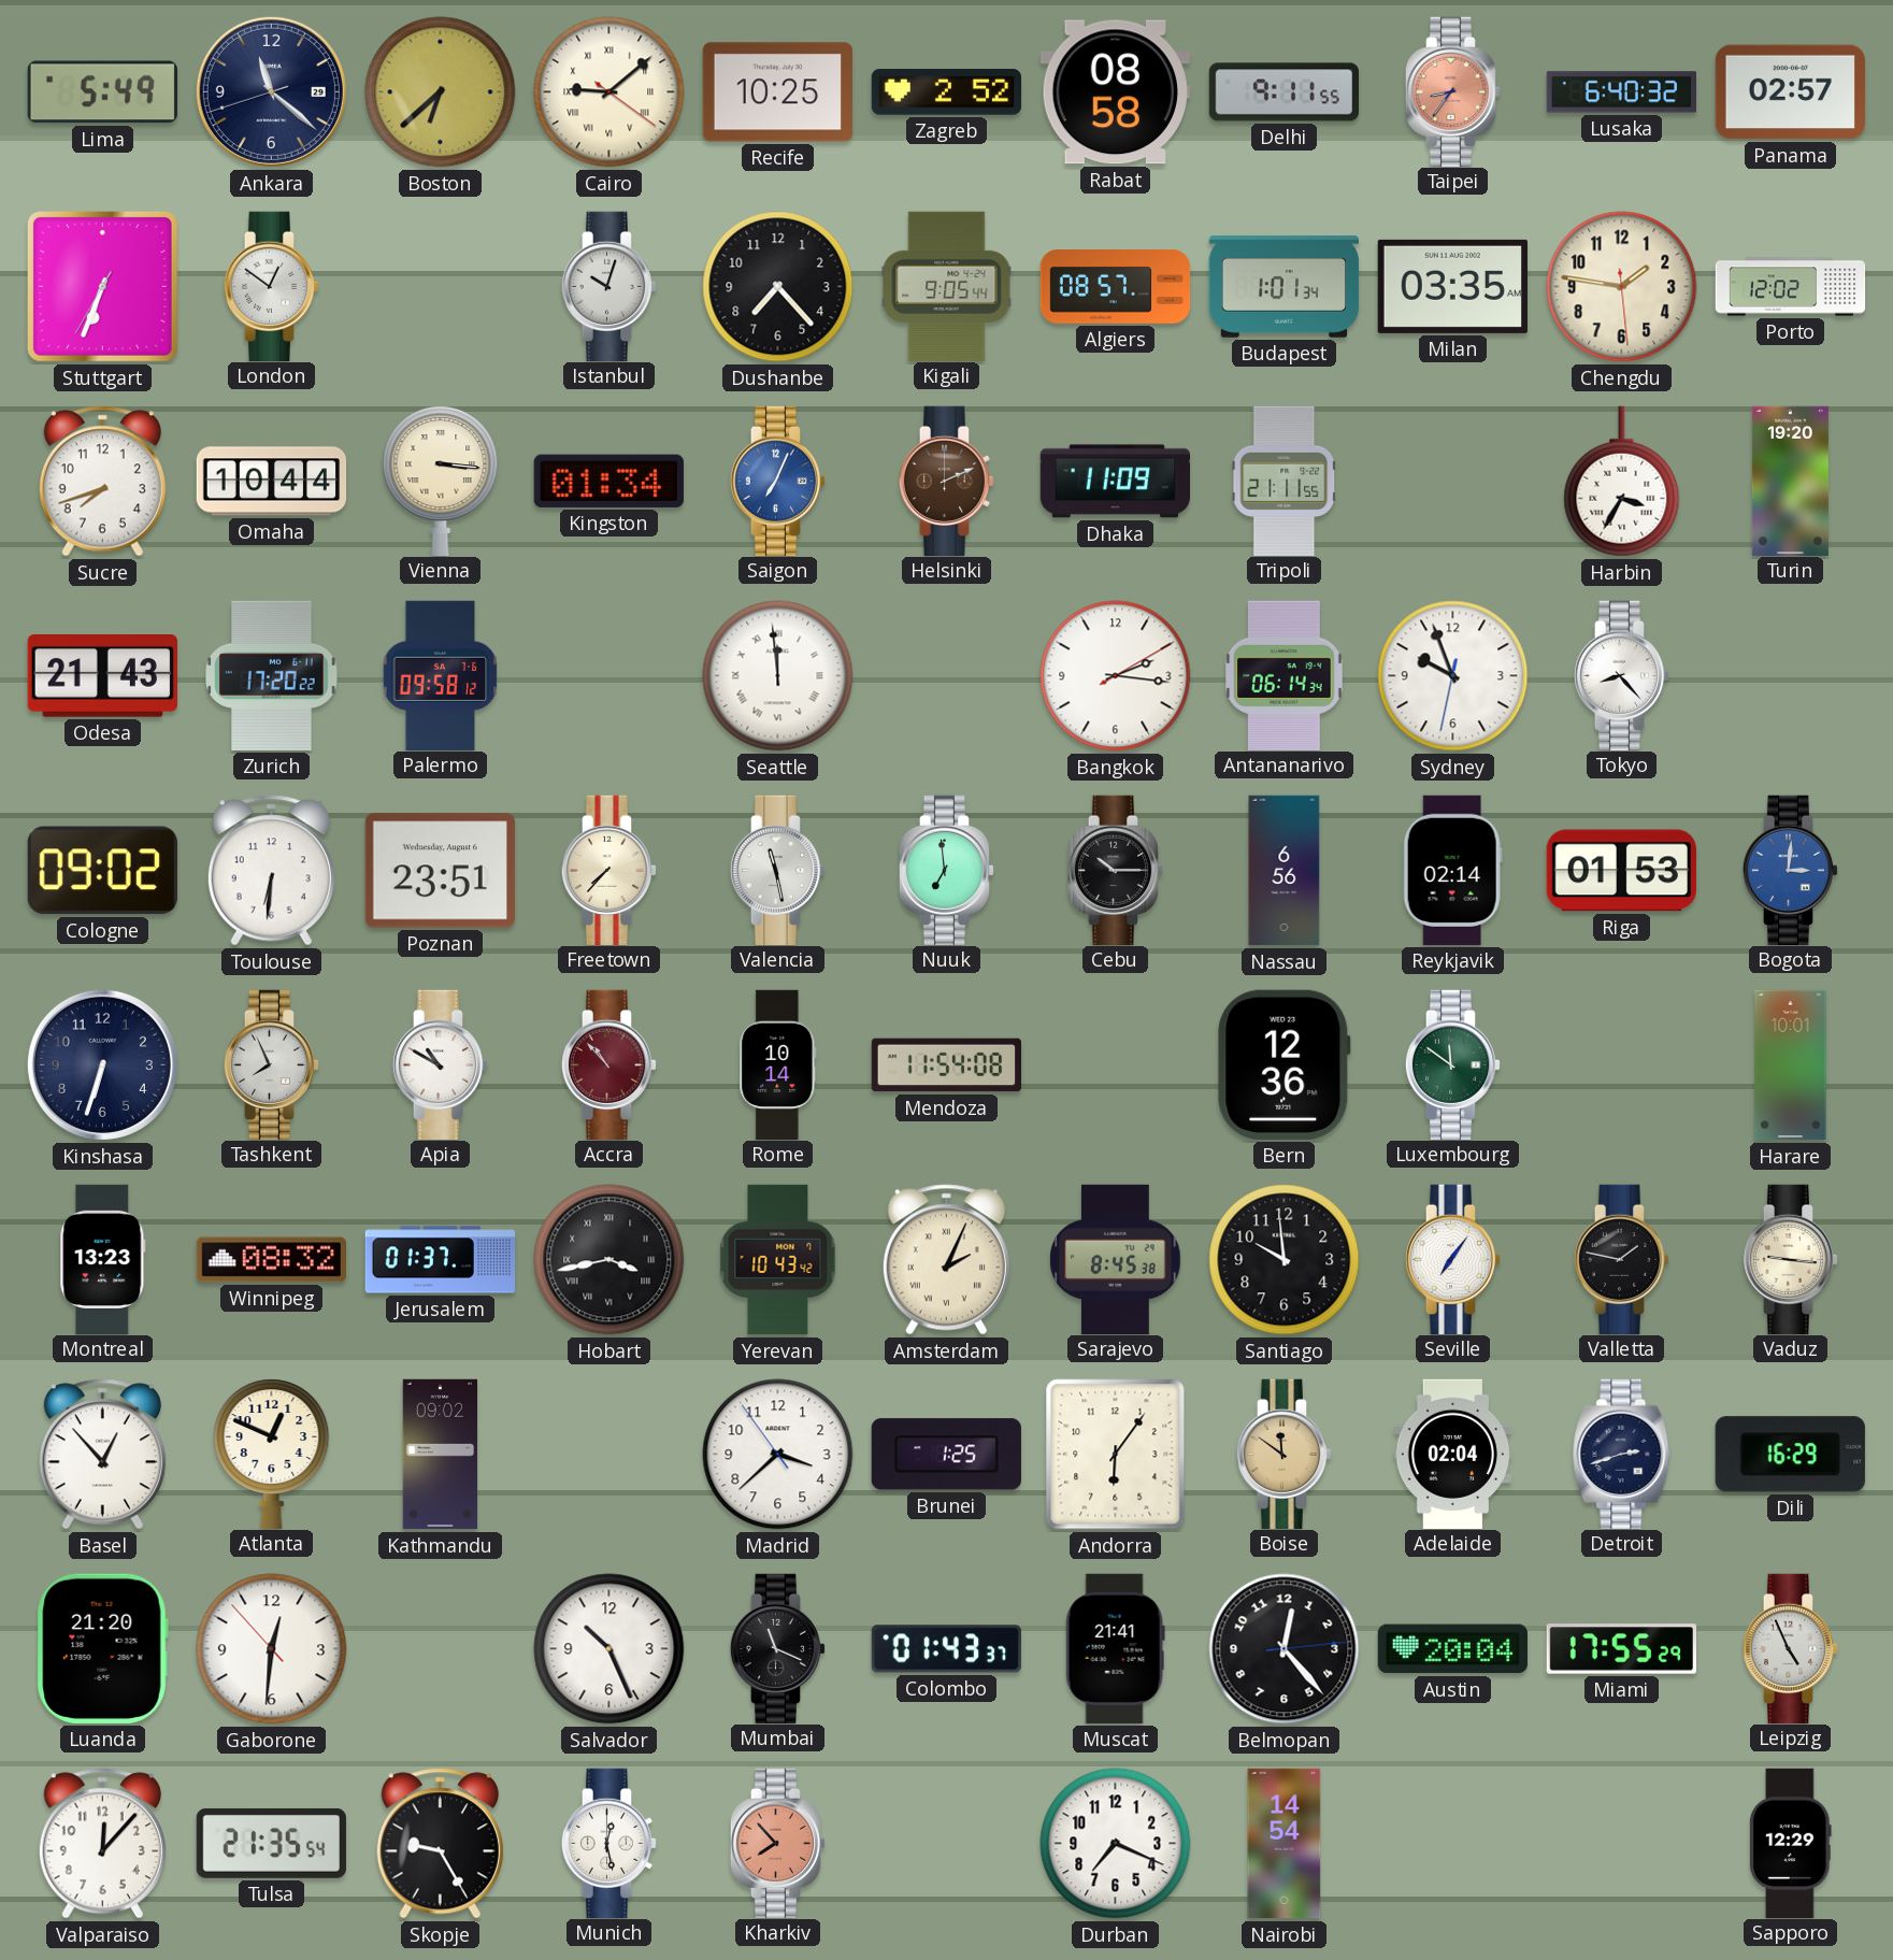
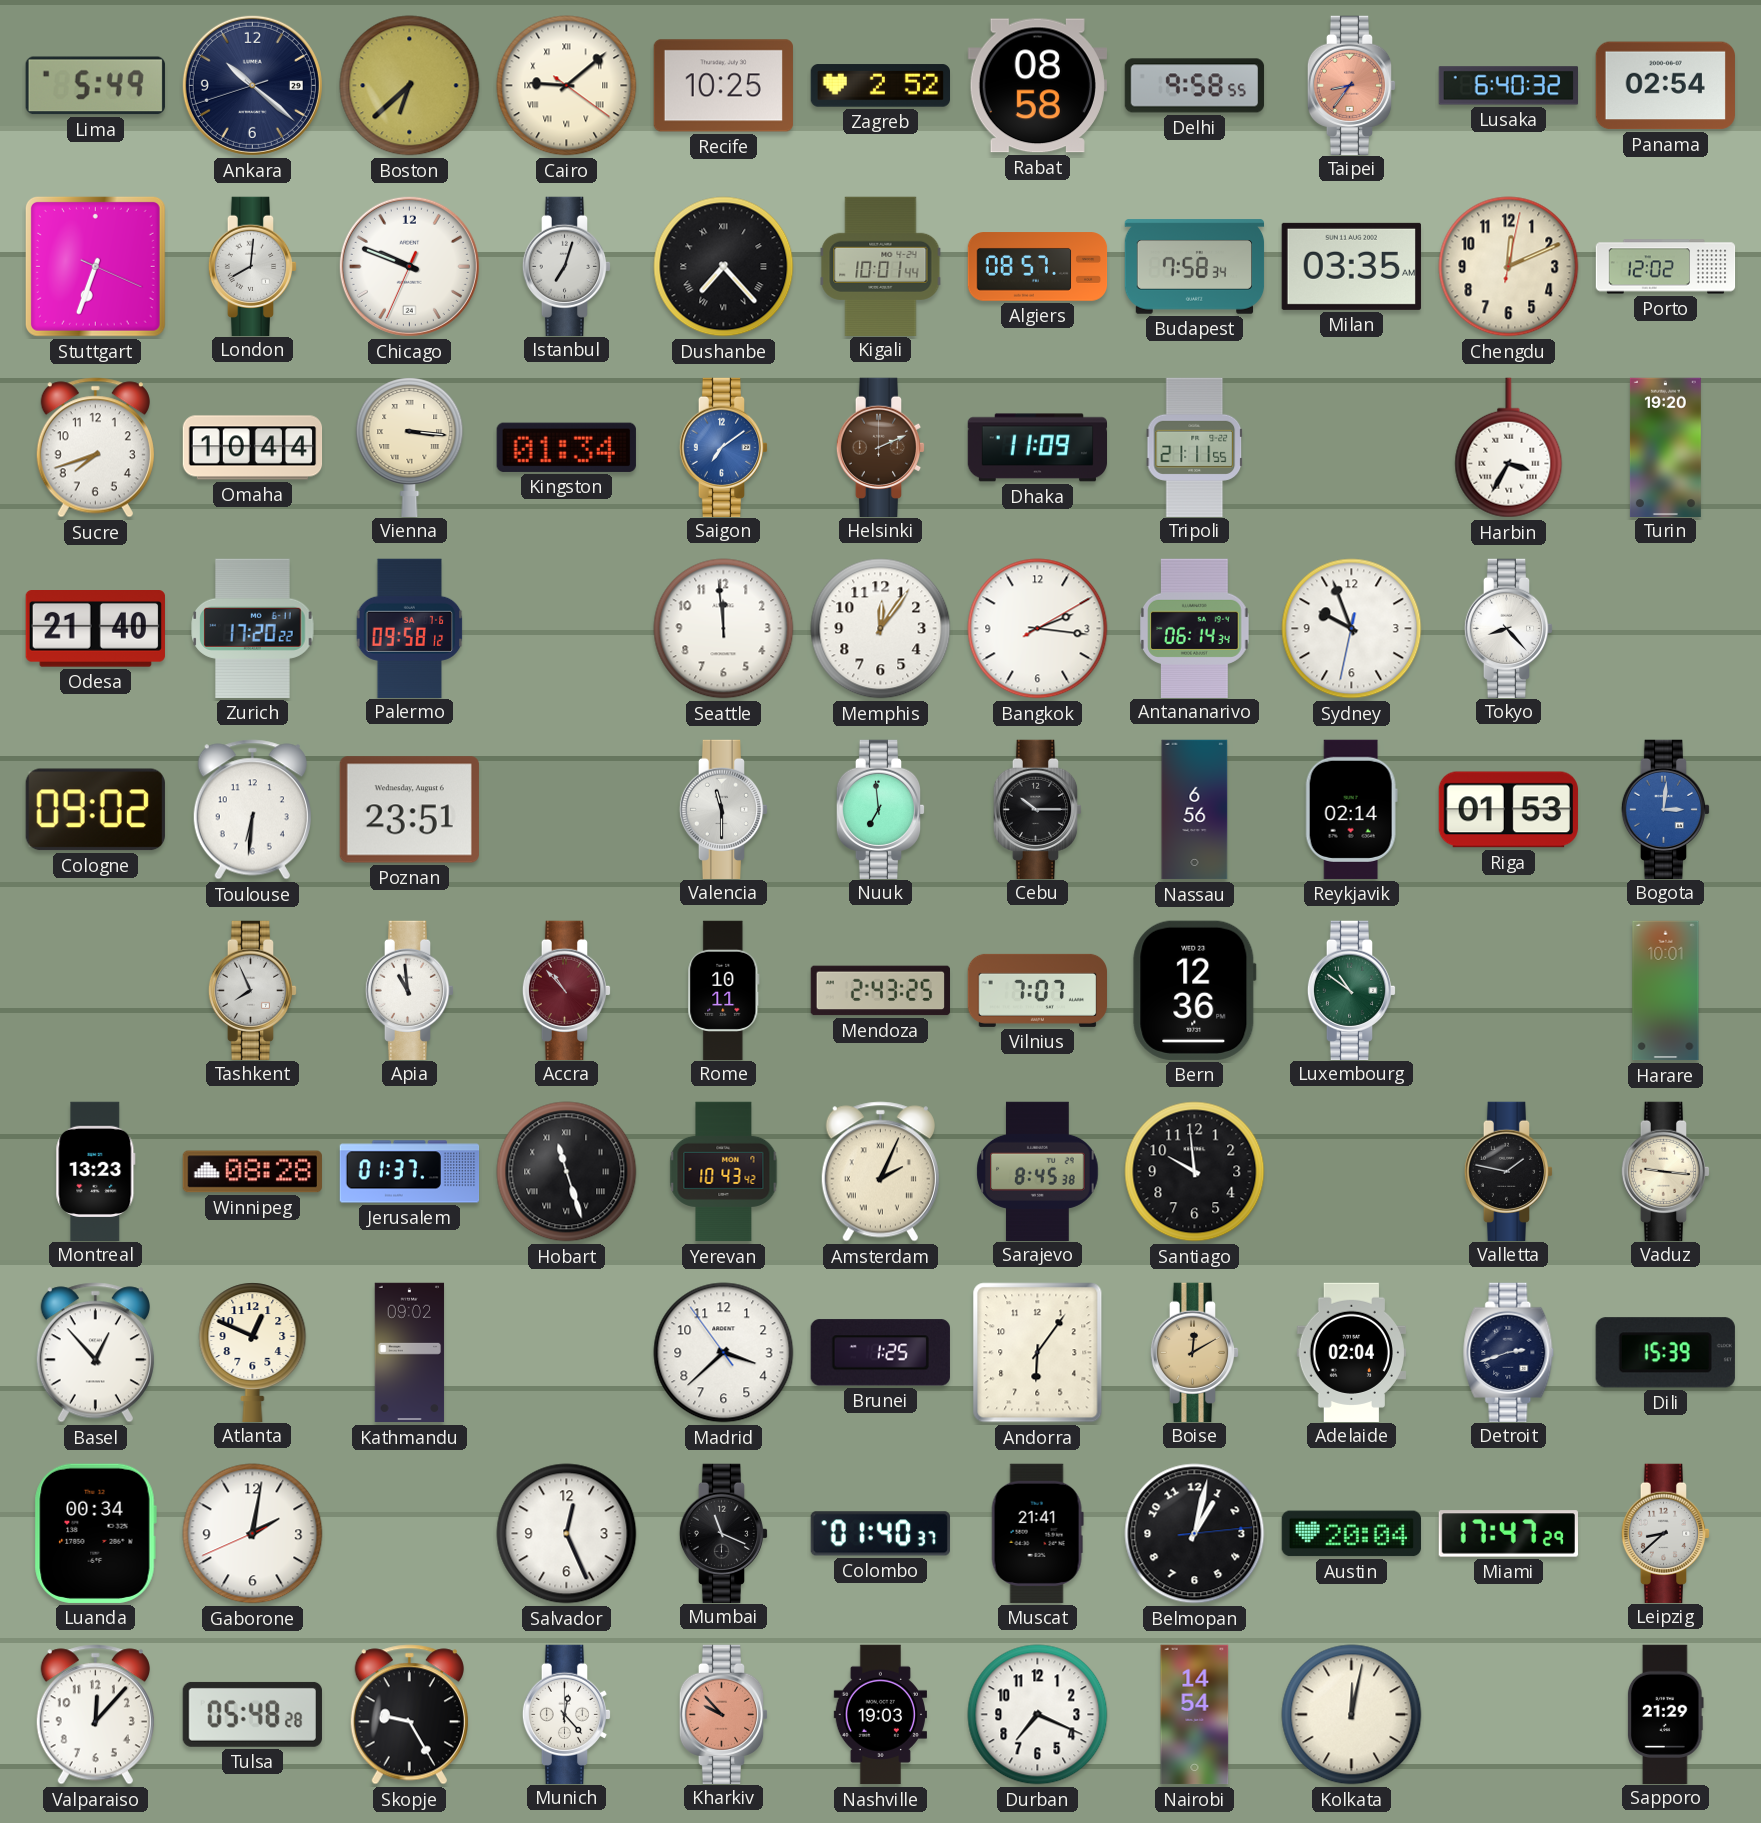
Ankara: 11:21 -> 10:21
Delhi: 9:11 -> 9:58
Panama: 02:57 -> 02:54
Stuttgart: 6:33:35 -> 6:33:19
London: 12:51 -> 8:01
Chicago: none -> 9:48
Istanbul: 10:03 -> 7:03
Dushanbe numerals: Arabic -> Roman
Kigali: 9:05 -> 10:01
Budapest: 1:01 -> 7:58
Chengdu: 1:46 -> 12:11
Saigon: 7:04 -> 7:09
Odesa: 21:43 -> 21:40
Seattle numerals: Roman -> Arabic
Memphis: none -> 12:06
Freetown: 7:37 -> none
Valencia: 11:28 -> 11:30
Kinshasa: 6:33 -> none
Apia: 10:50 -> 10:59
Rome: 10:14 -> 10:11
Mendoza: 11:54 -> 2:43
Vilnius: none -> 7:07
Luxembourg: 11:51 -> 10:51
Winnipeg: 08:32 -> 08:28
Hobart: 3:43 -> 11:27
Seville: 7:06 -> none
Boise: 11:51 -> 12:10
Dili: 16:29 -> 15:39
Luanda: 21:20 -> 00:34
Gaborone: 12:30 -> 2:01
Salvador: 10:26 -> 12:26
Colombo: 01:43 -> 01:40
Belmopan: 12:23 -> 1:02
Miami: 17:55 -> 17:47
Leipzig: 4:56 -> 8:38
Tulsa: 21:35 -> 05:48
Munich: 12:28 -> 12:23
Kharkiv: 7:53 -> 9:53
Nashville: none -> 19:03
Kolkata: none -> 12:02
Sapporo: 12:29 -> 21:29
